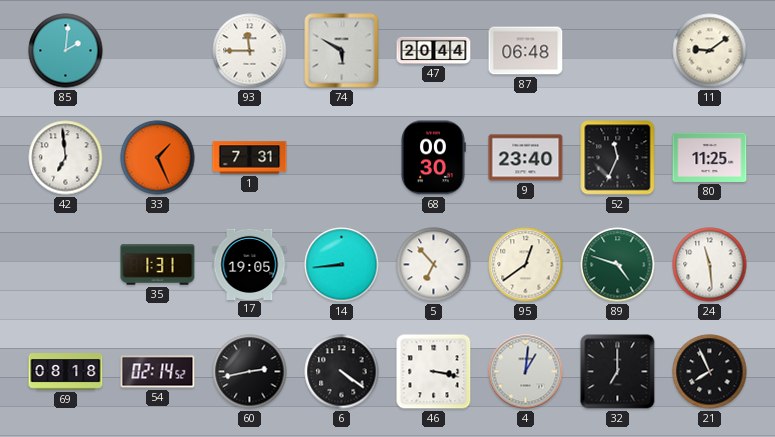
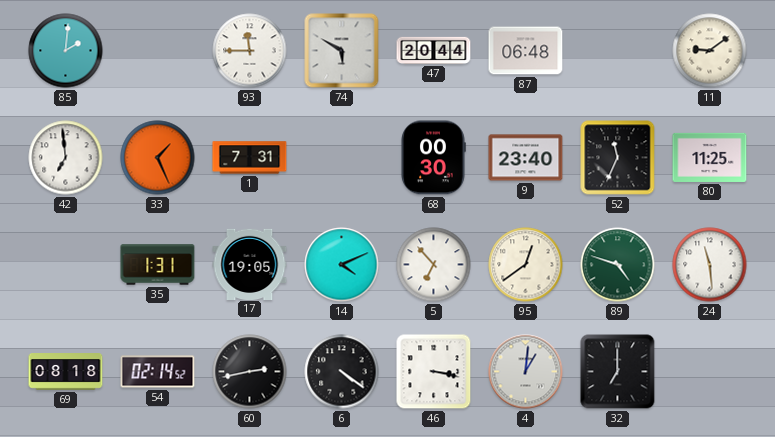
14: 8:44 -> 4:11
21: 7:56 -> none
